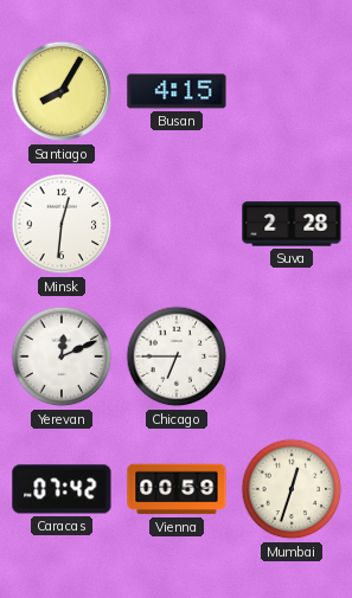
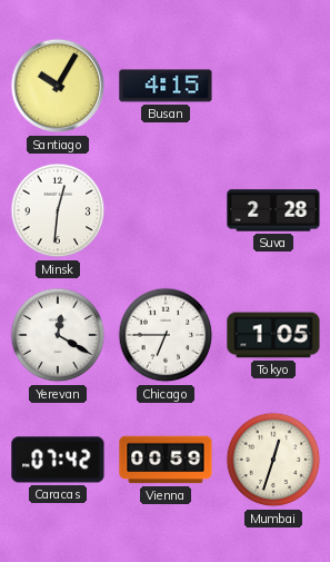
Santiago: 8:05 -> 10:05
Yerevan: 12:11 -> 12:20
Tokyo: none -> 1:05
